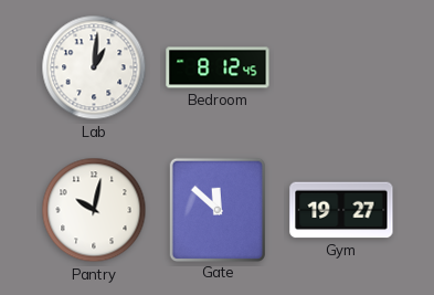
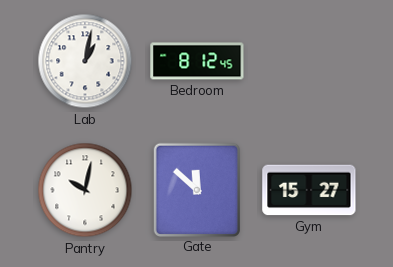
Lab: 1:01 -> 1:02
Gym: 19:27 -> 15:27
